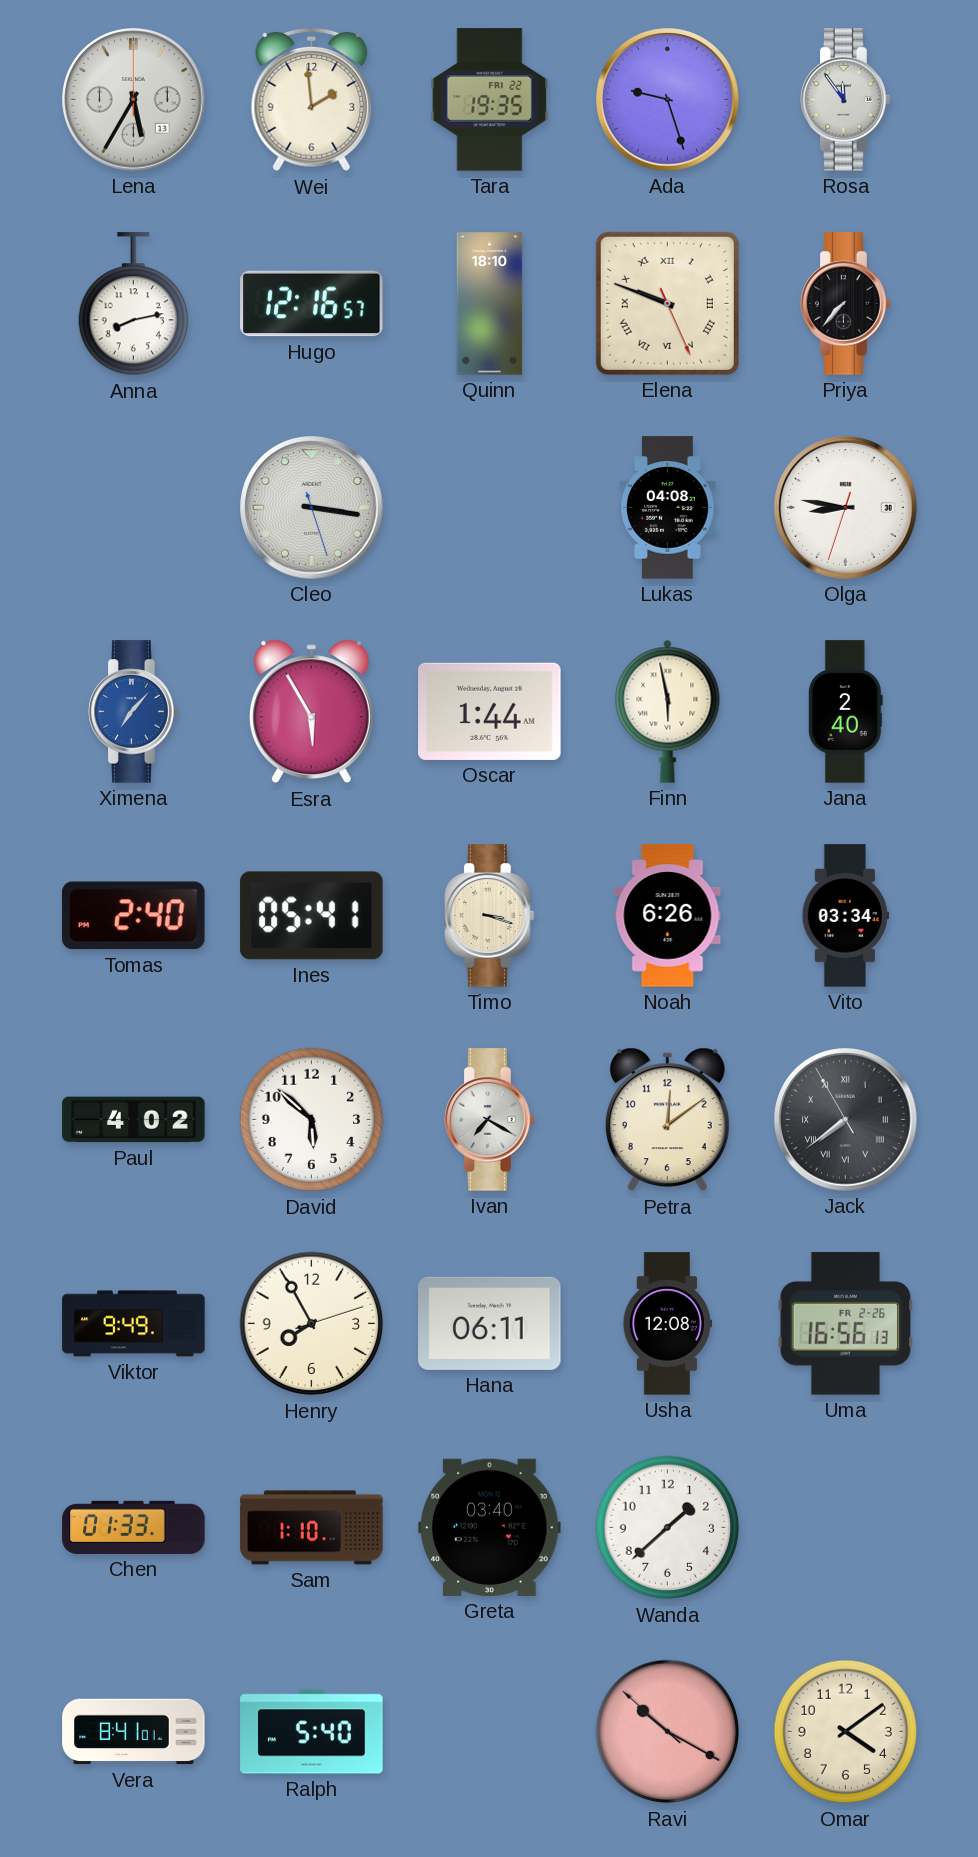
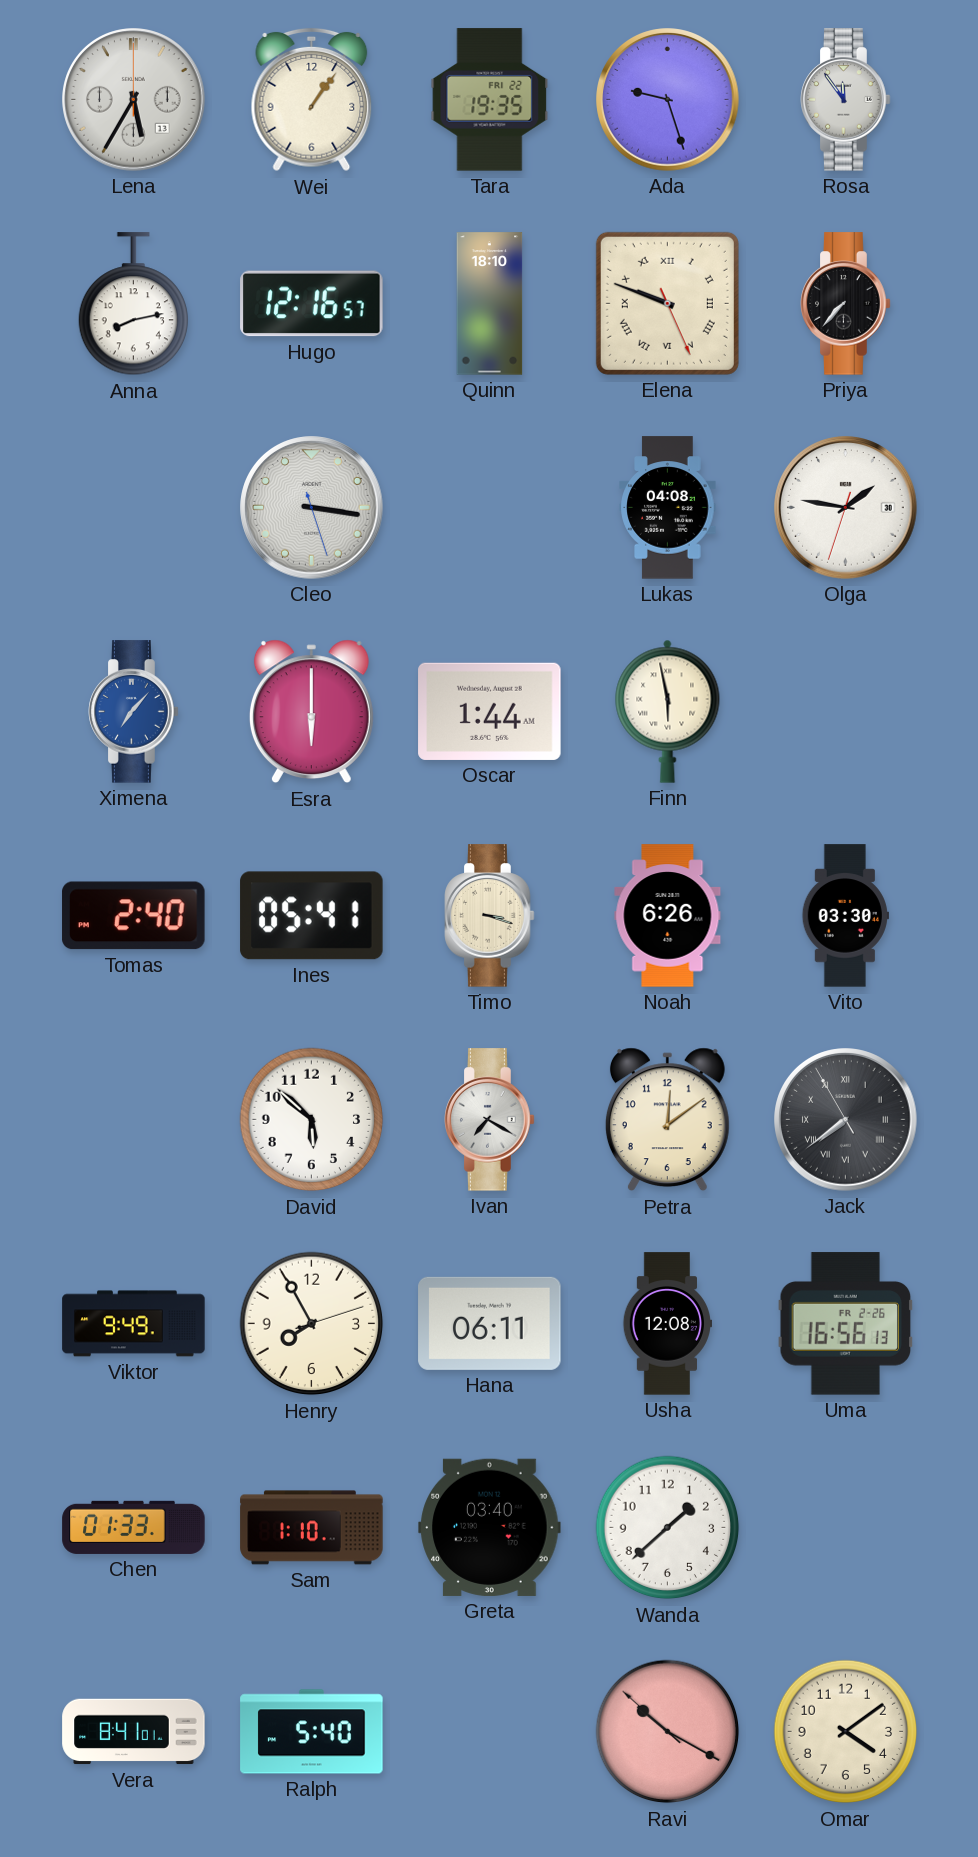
Wei: 1:59 -> 1:06
Olga: 8:46 -> 1:46
Esra: 5:55 -> 6:00
Jana: 2:40 -> none
Vito: 03:34 -> 03:30
Paul: 4:02 -> none
